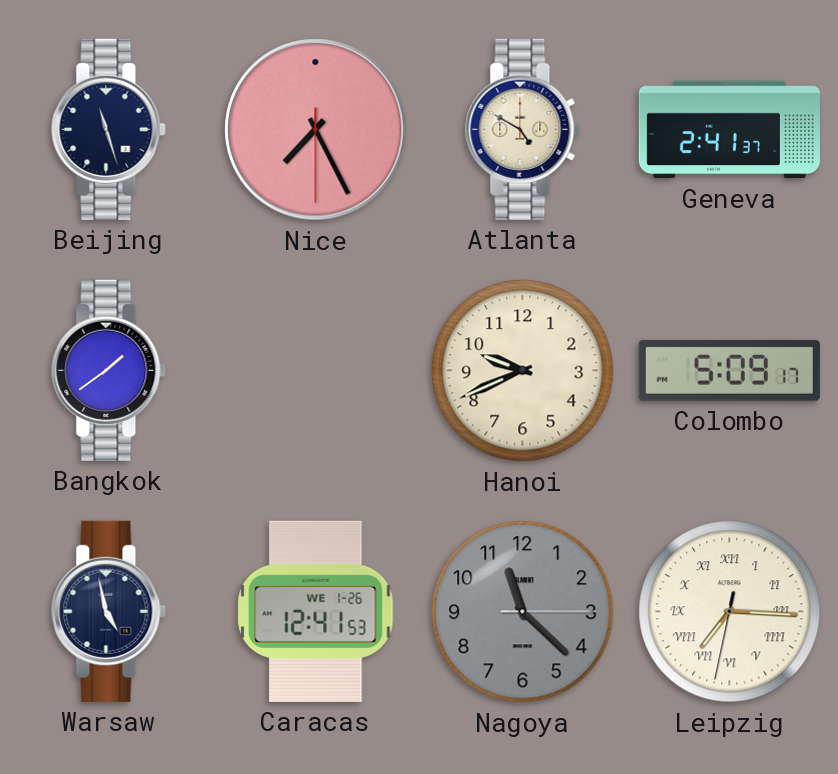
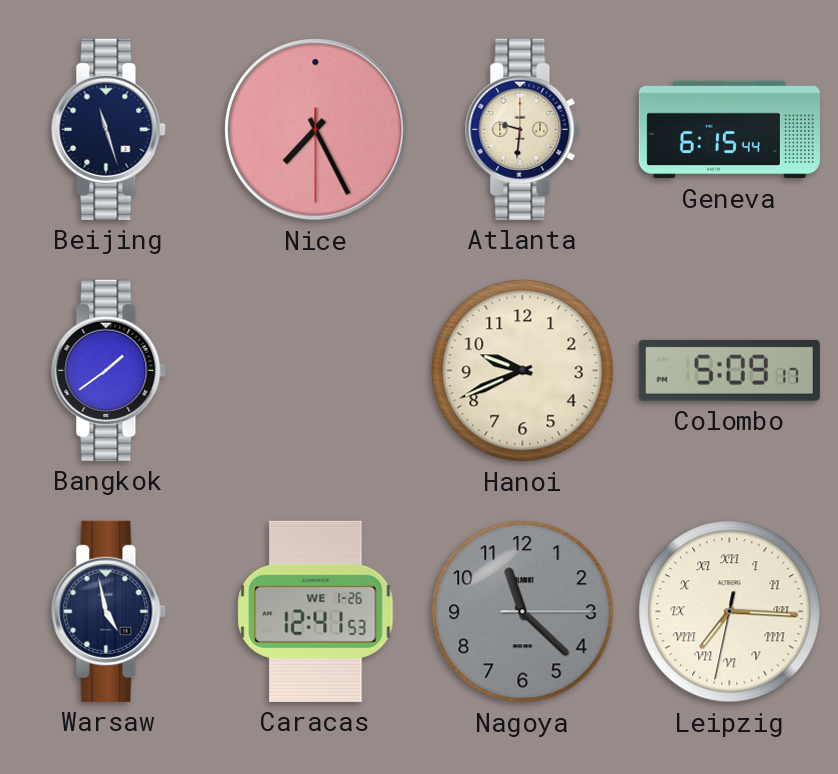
Atlanta: 4:50 -> 9:31
Geneva: 2:41 -> 6:15
